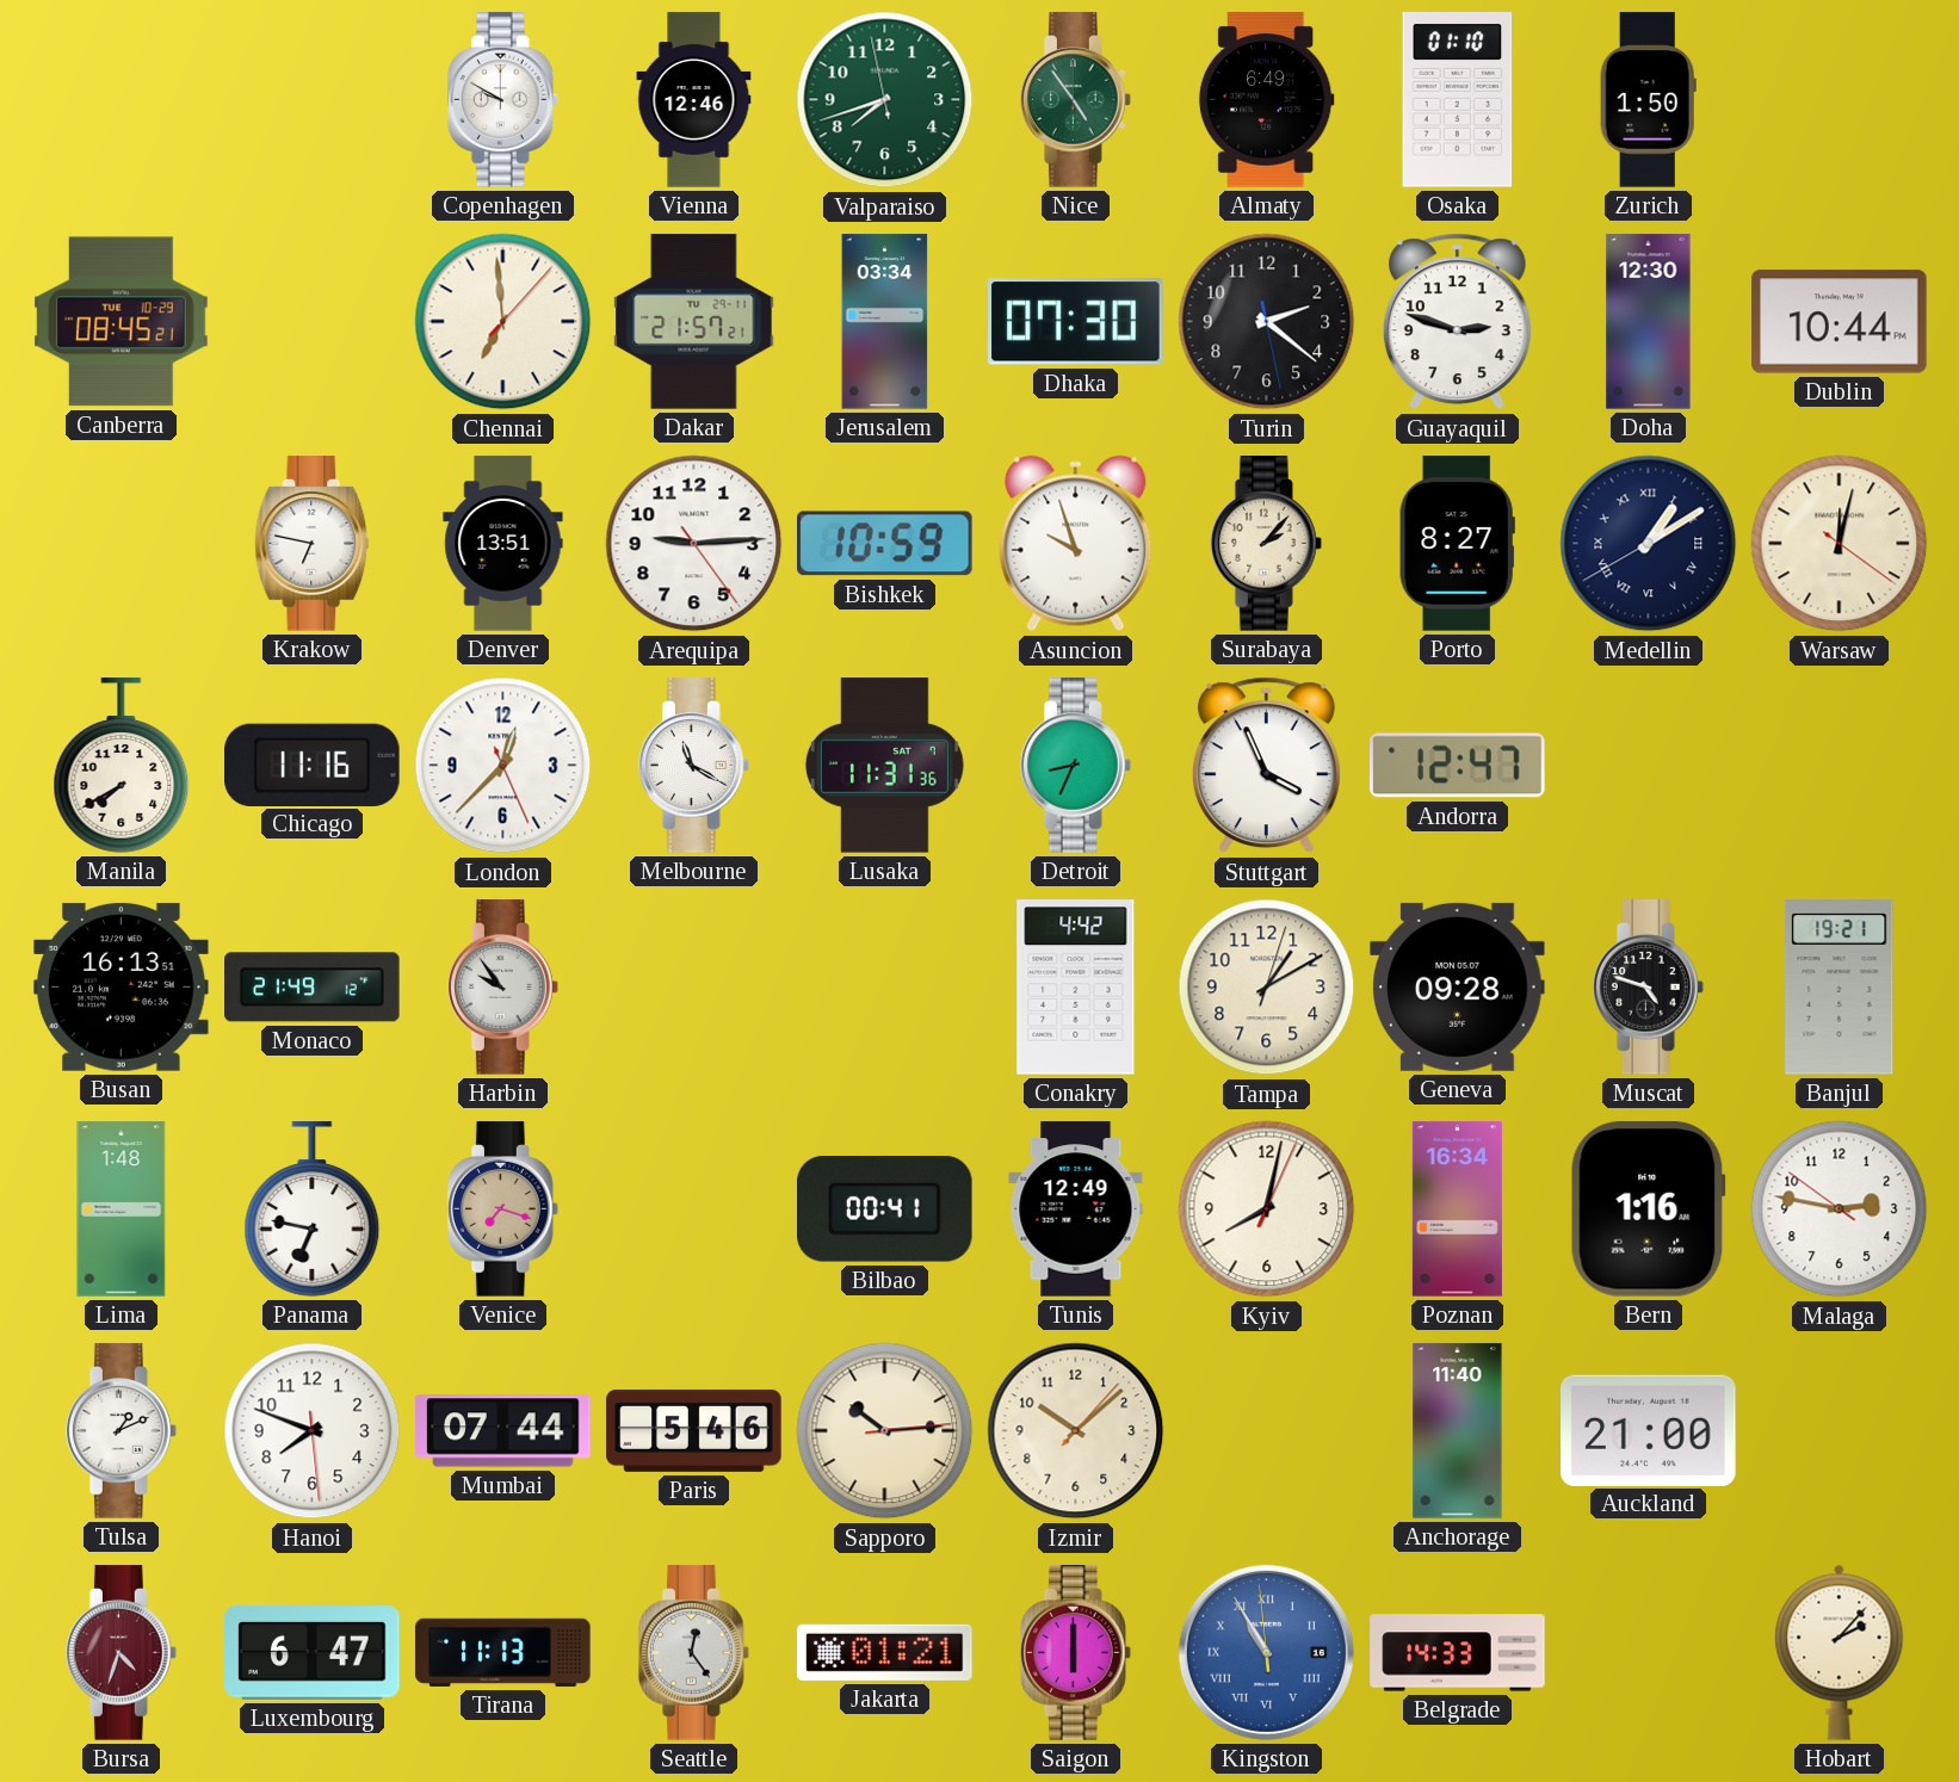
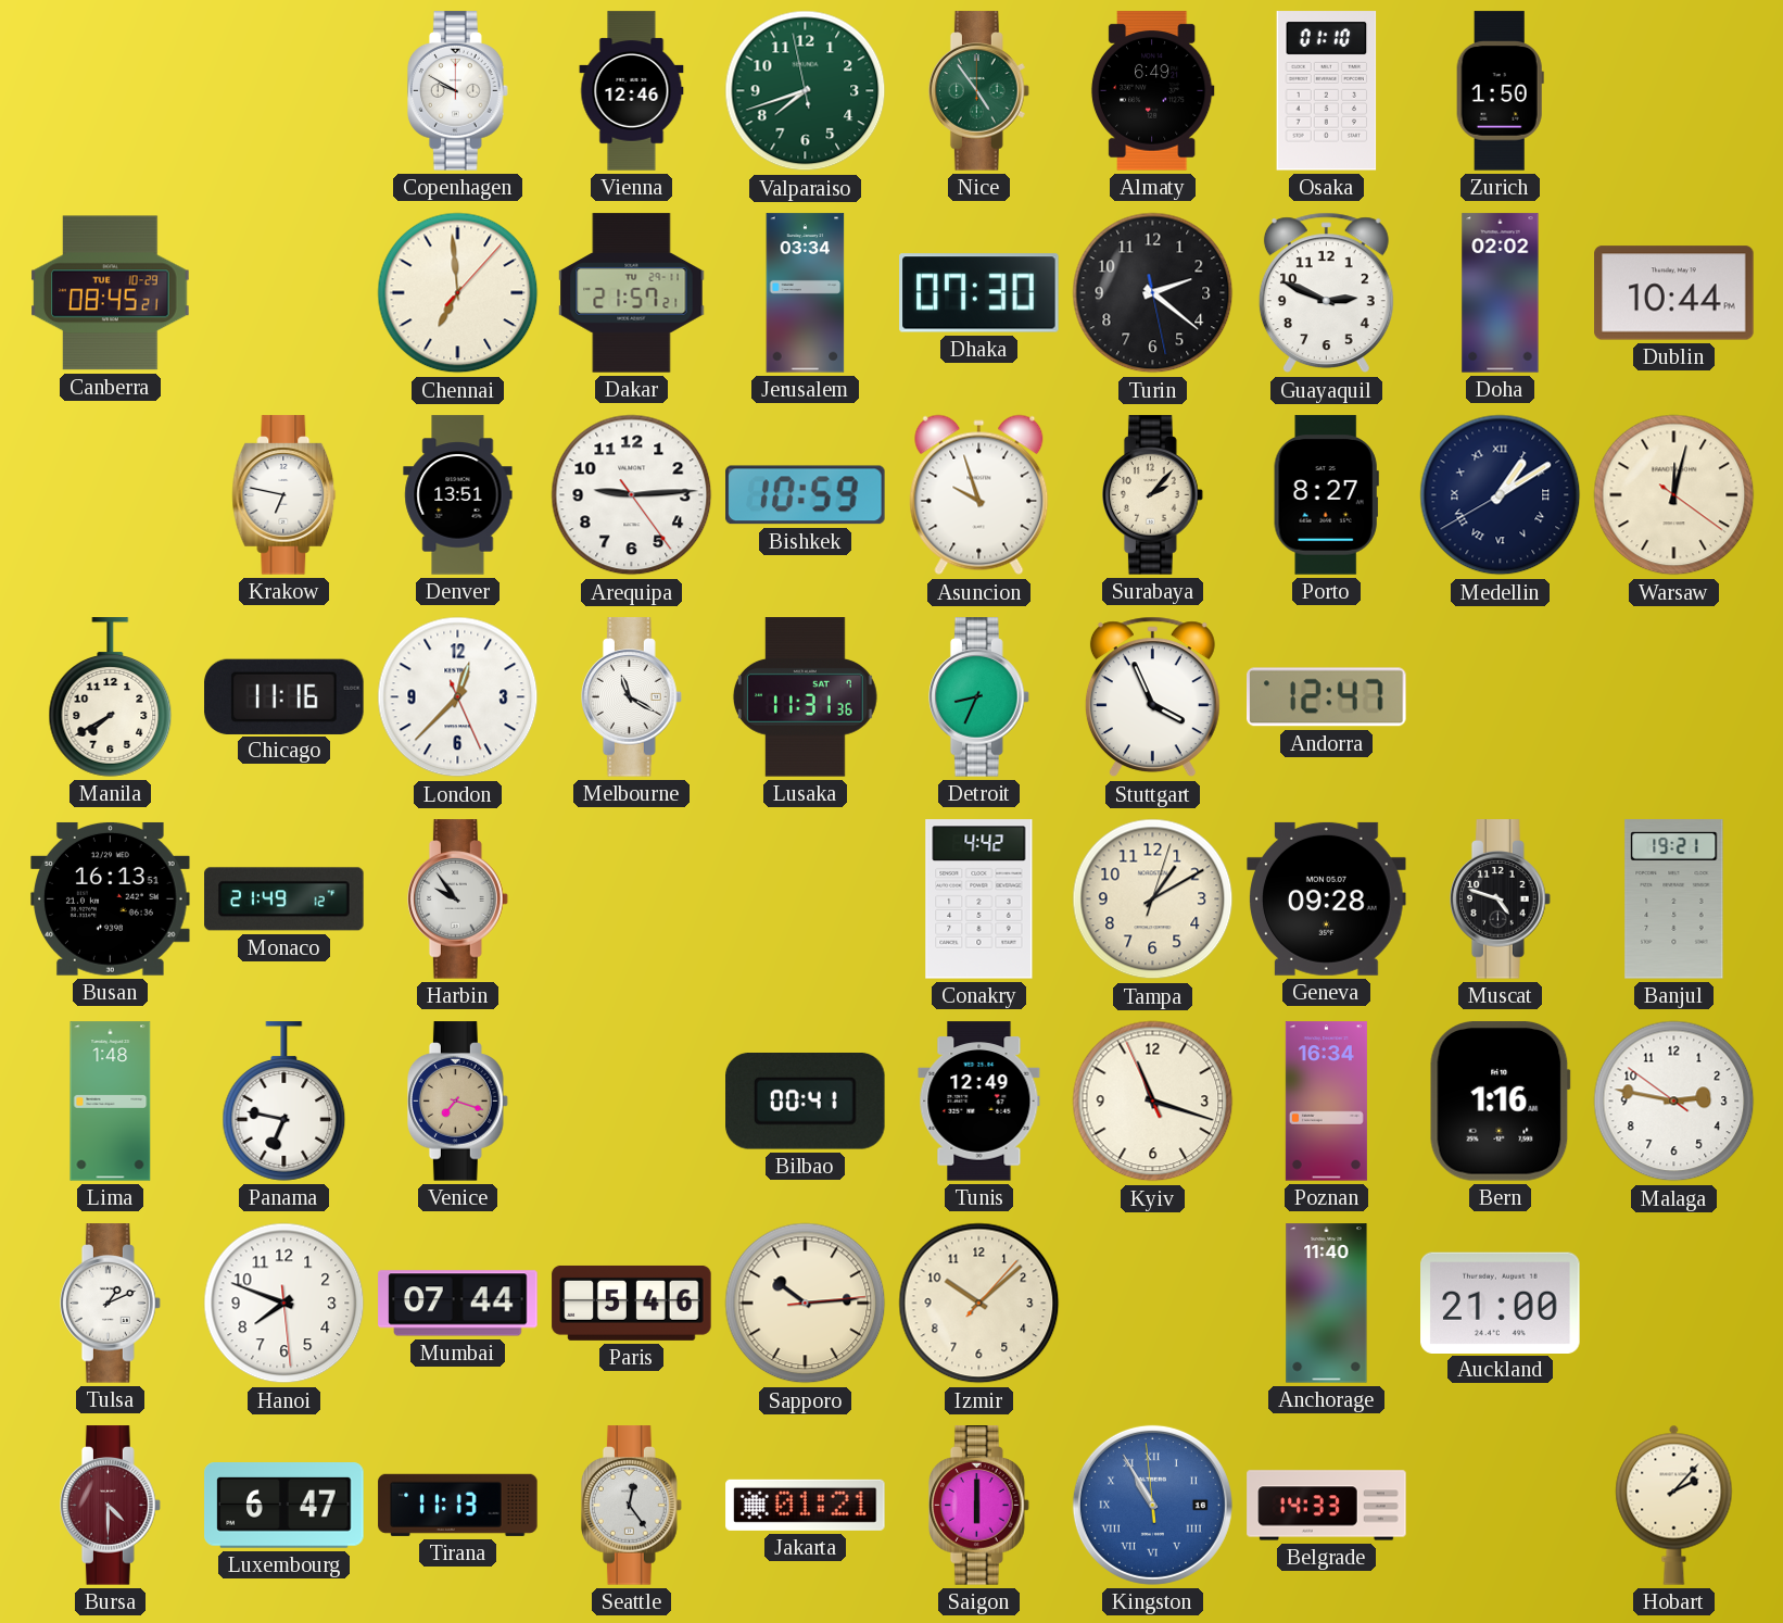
Guayaquil: 2:48 -> 2:49
Doha: 12:30 -> 02:02
Kyiv: 8:02 -> 11:17
Bursa: 4:33 -> 4:30
